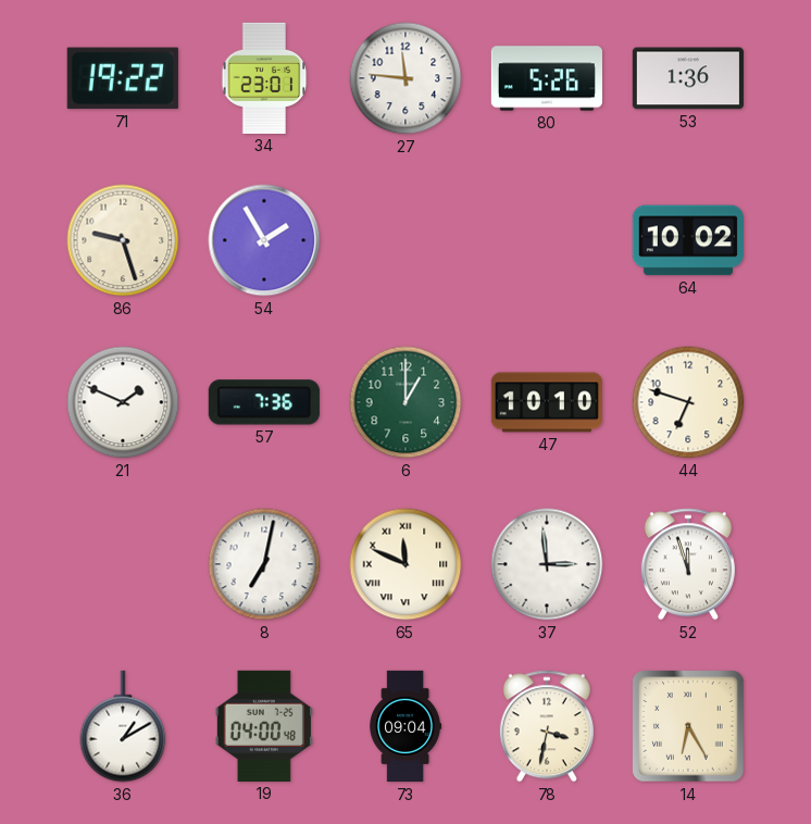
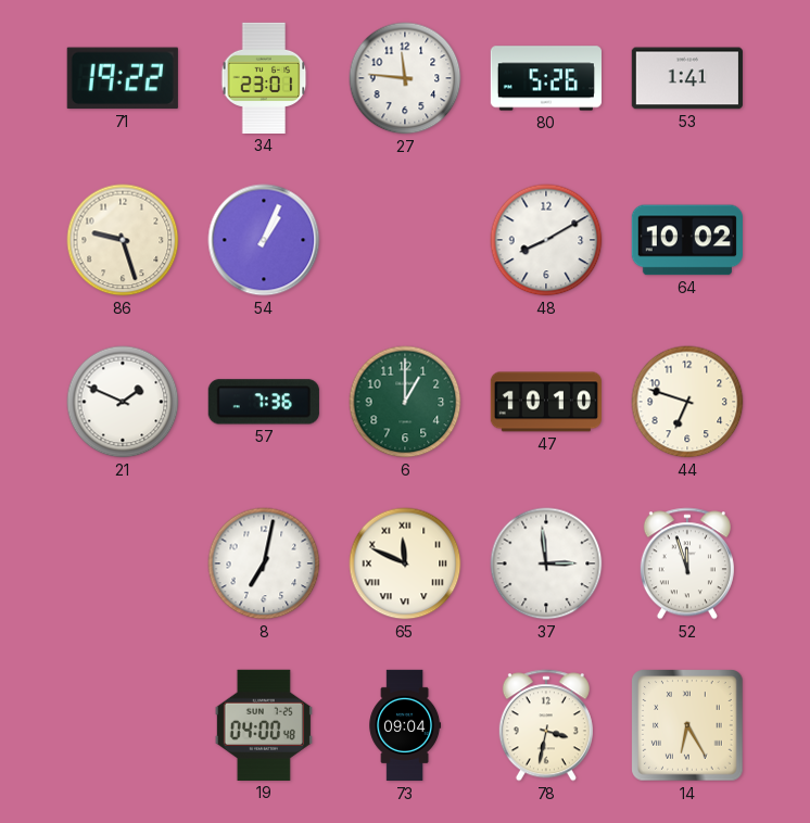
53: 1:36 -> 1:41
54: 1:55 -> 1:04
48: none -> 8:10
36: 1:10 -> none
